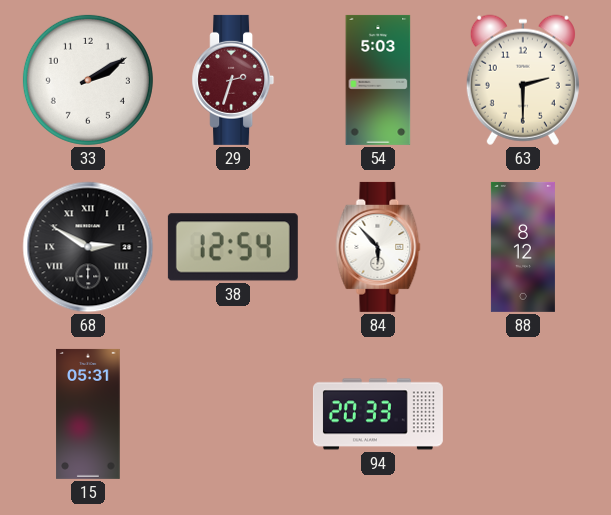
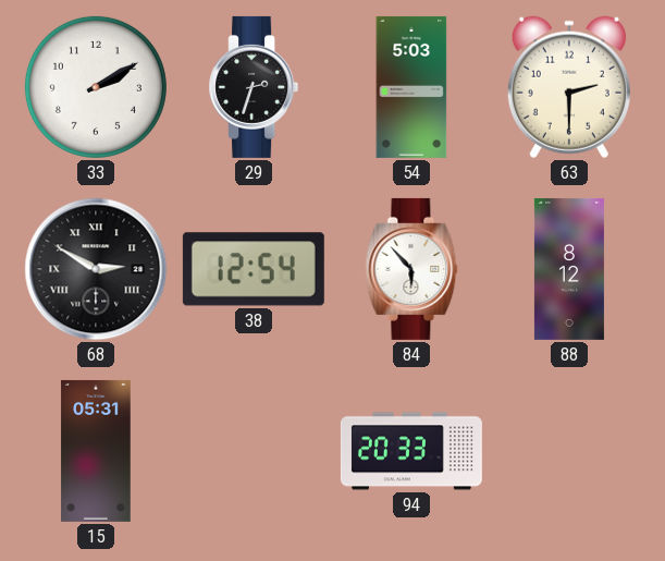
29 dial: burgundy -> black
